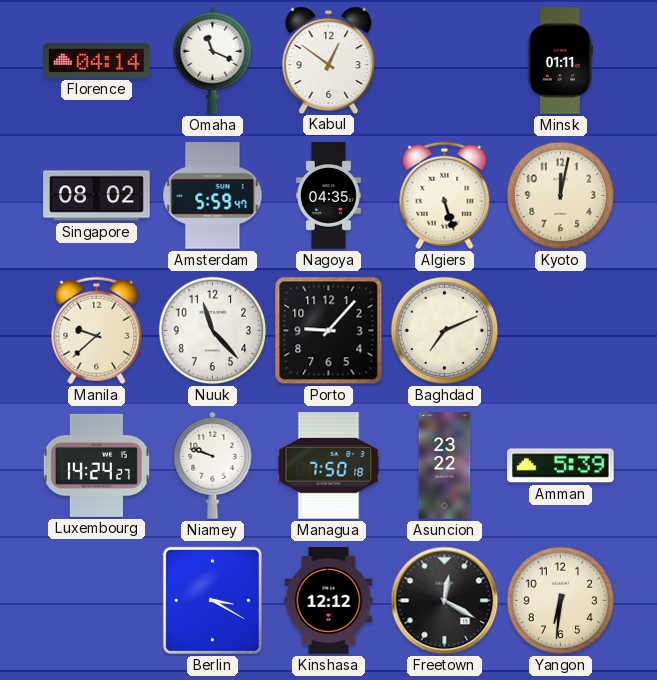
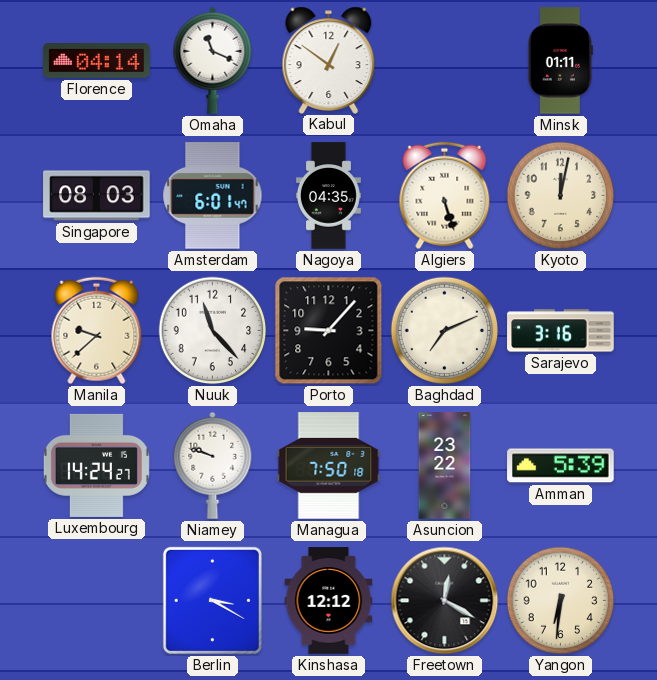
Singapore: 08:02 -> 08:03
Amsterdam: 5:59 -> 6:01
Sarajevo: none -> 3:16
